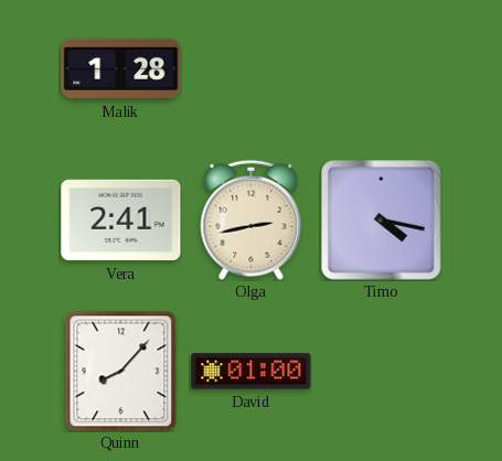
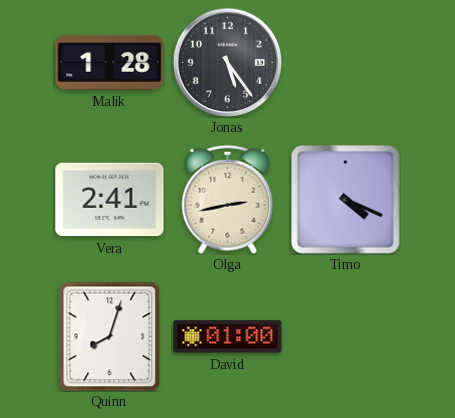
Jonas: none -> 5:24
Timo: 4:17 -> 4:19
Quinn: 8:07 -> 8:03
